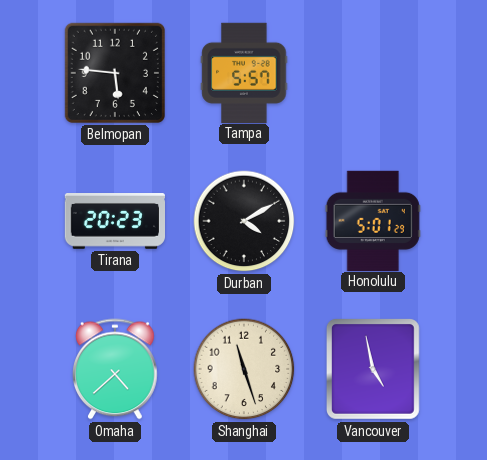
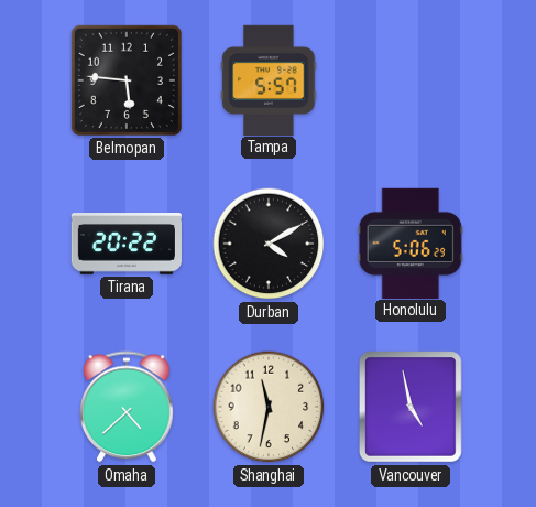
Tirana: 20:23 -> 20:22
Honolulu: 5:01 -> 5:06
Shanghai: 11:27 -> 11:32
